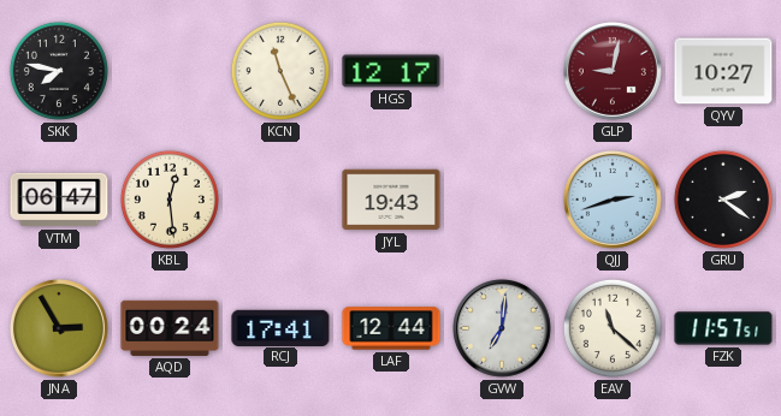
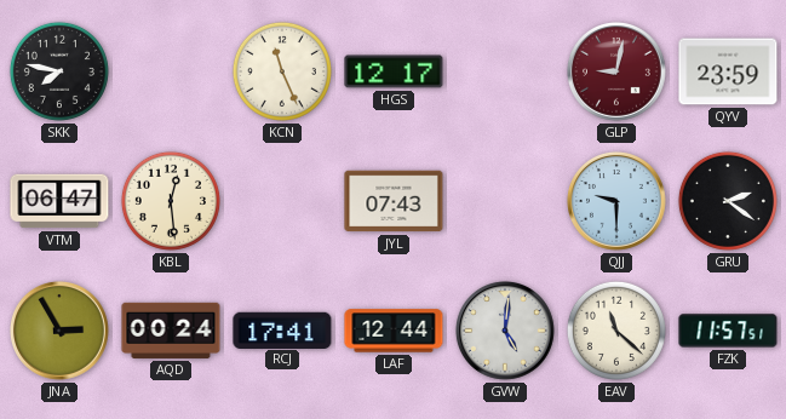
QYV: 10:27 -> 23:59
JYL: 19:43 -> 07:43
QJJ: 2:42 -> 9:30
GVW: 7:01 -> 5:01
